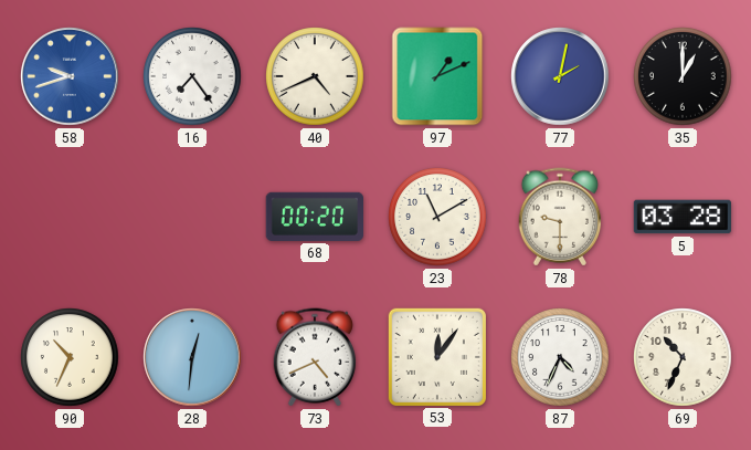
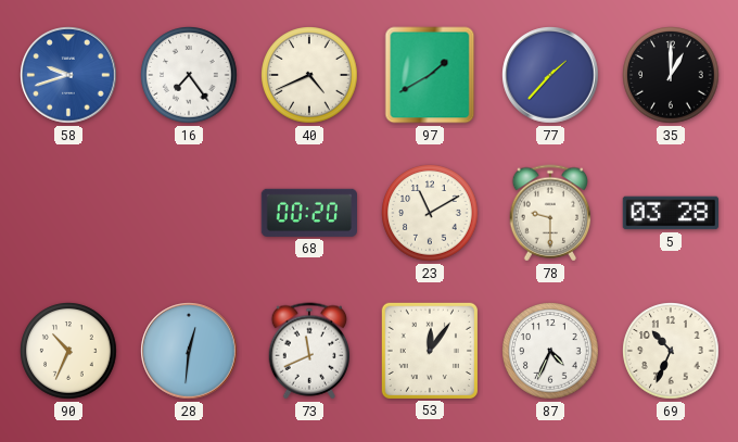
97: 1:11 -> 1:40
77: 2:02 -> 1:37
73: 4:41 -> 11:41
